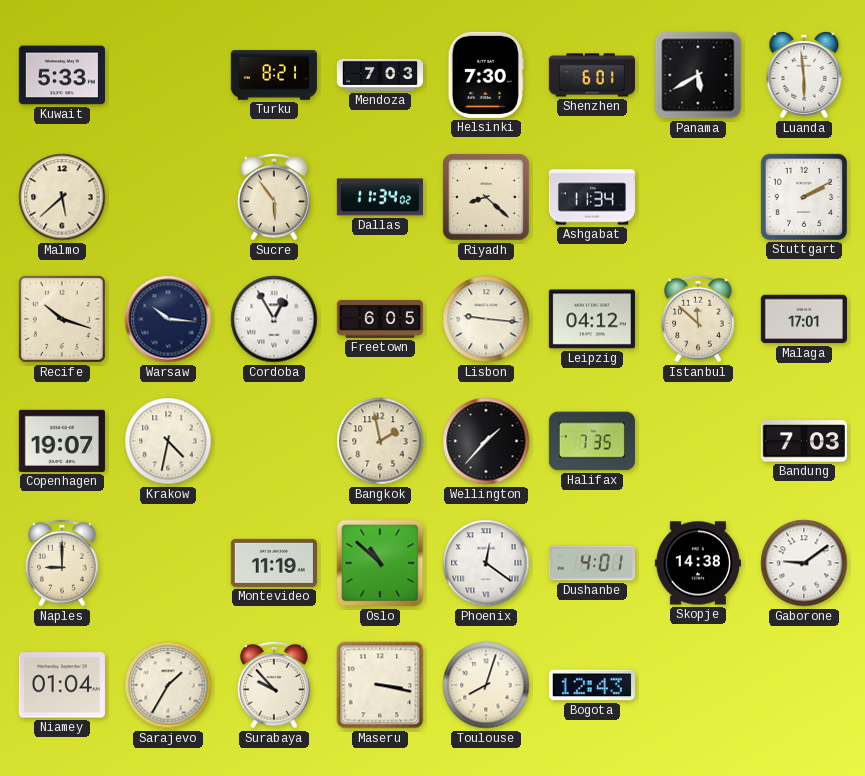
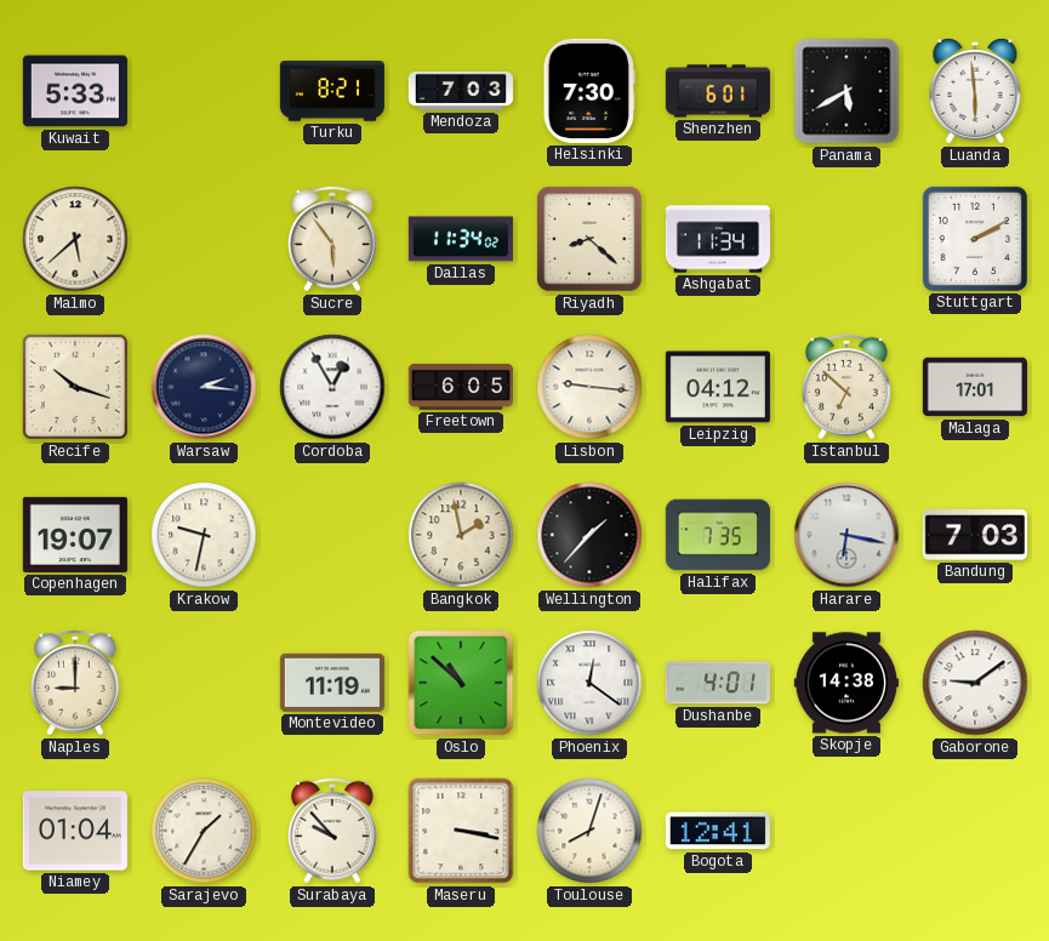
Warsaw: 10:16 -> 2:16
Istanbul: 11:52 -> 6:52
Krakow: 4:32 -> 9:32
Harare: none -> 6:17
Bogota: 12:43 -> 12:41
